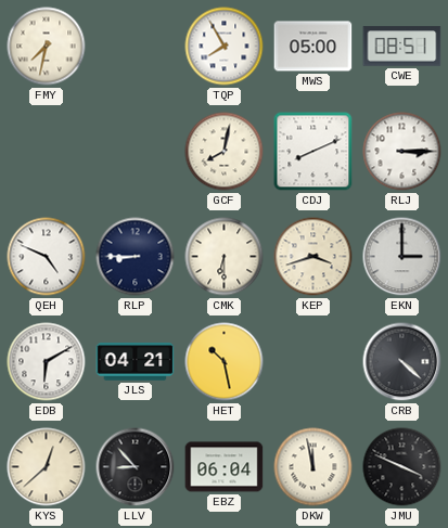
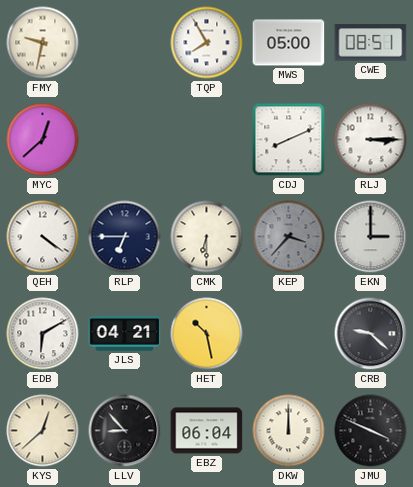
FMY: 7:32 -> 9:32
MYC: none -> 12:38
GCF: 8:02 -> none
QEH: 4:49 -> 4:21
RLP: 8:45 -> 6:45
KEP: 3:42 -> 3:37
KEP dial: cream -> grey
CRB: 4:22 -> 9:22
DKW: 11:58 -> 12:00
